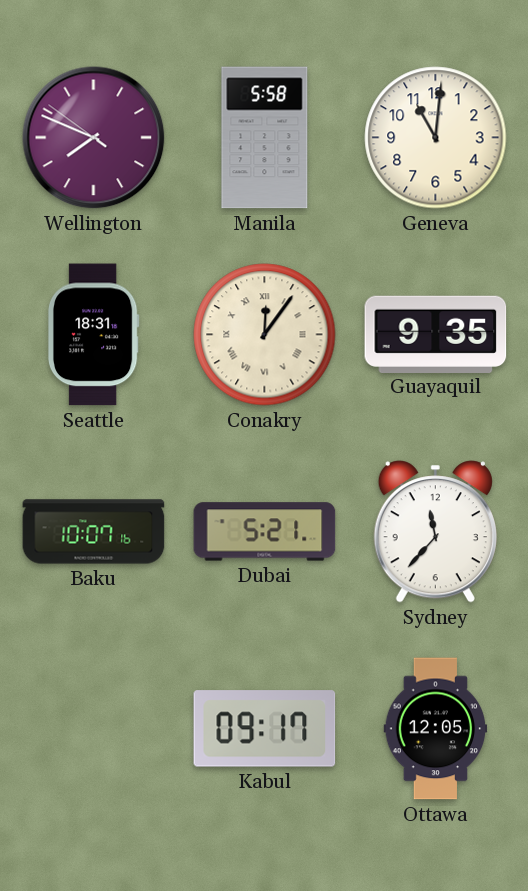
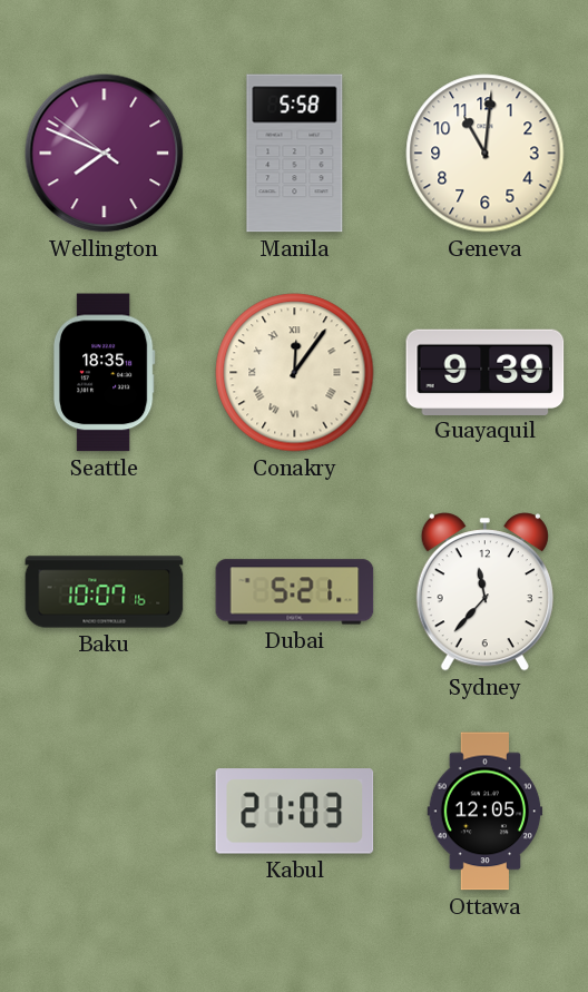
Seattle: 18:31 -> 18:35
Guayaquil: 9:35 -> 9:39
Kabul: 09:17 -> 21:03
